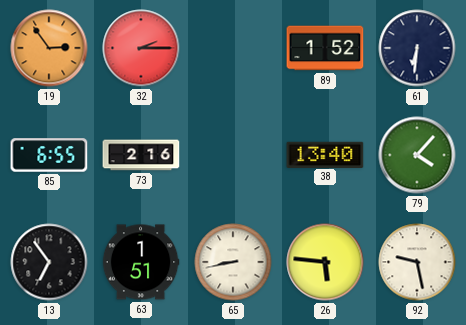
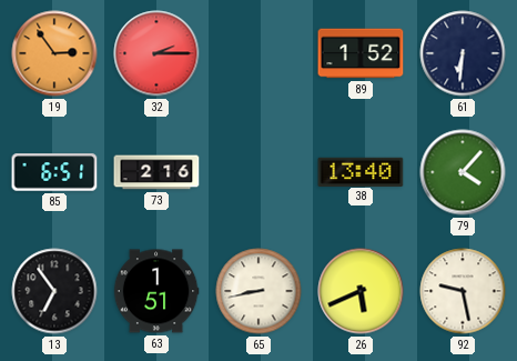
85: 6:55 -> 6:51
26: 5:46 -> 5:41
